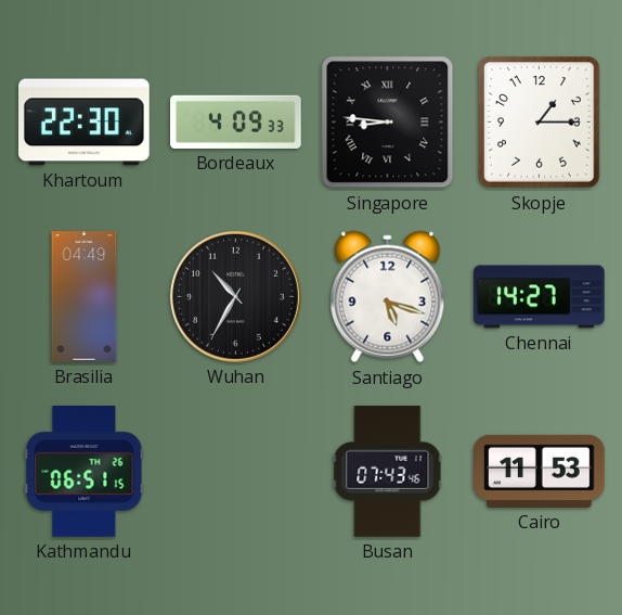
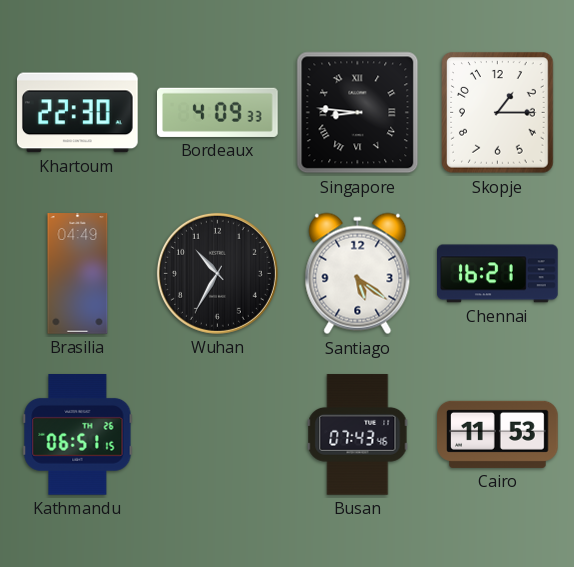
Santiago: 5:18 -> 5:21
Chennai: 14:27 -> 16:21
